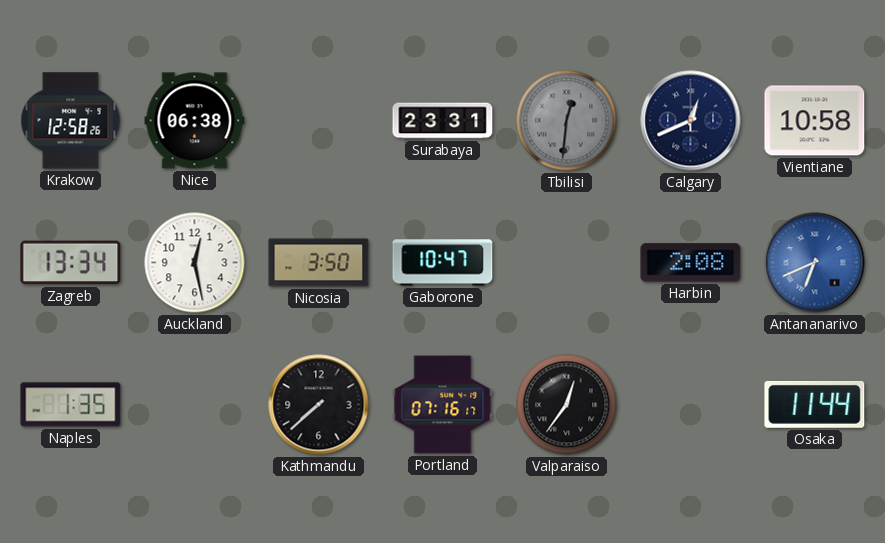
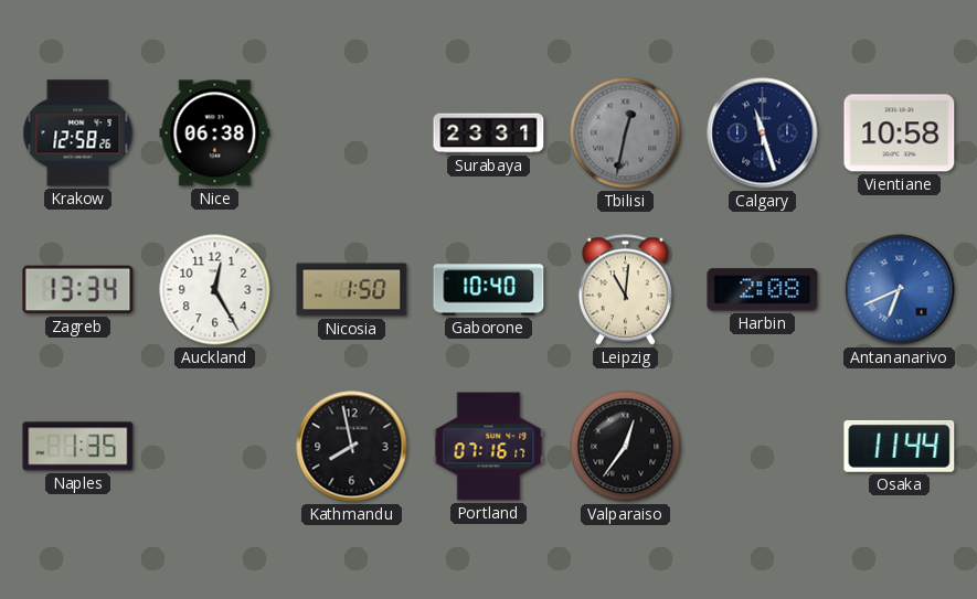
Tbilisi: 12:31 -> 12:32
Calgary: 12:41 -> 11:27
Auckland: 12:28 -> 12:25
Nicosia: 3:50 -> 1:50
Gaborone: 10:47 -> 10:40
Leipzig: none -> 11:01
Kathmandu: 7:38 -> 7:58
